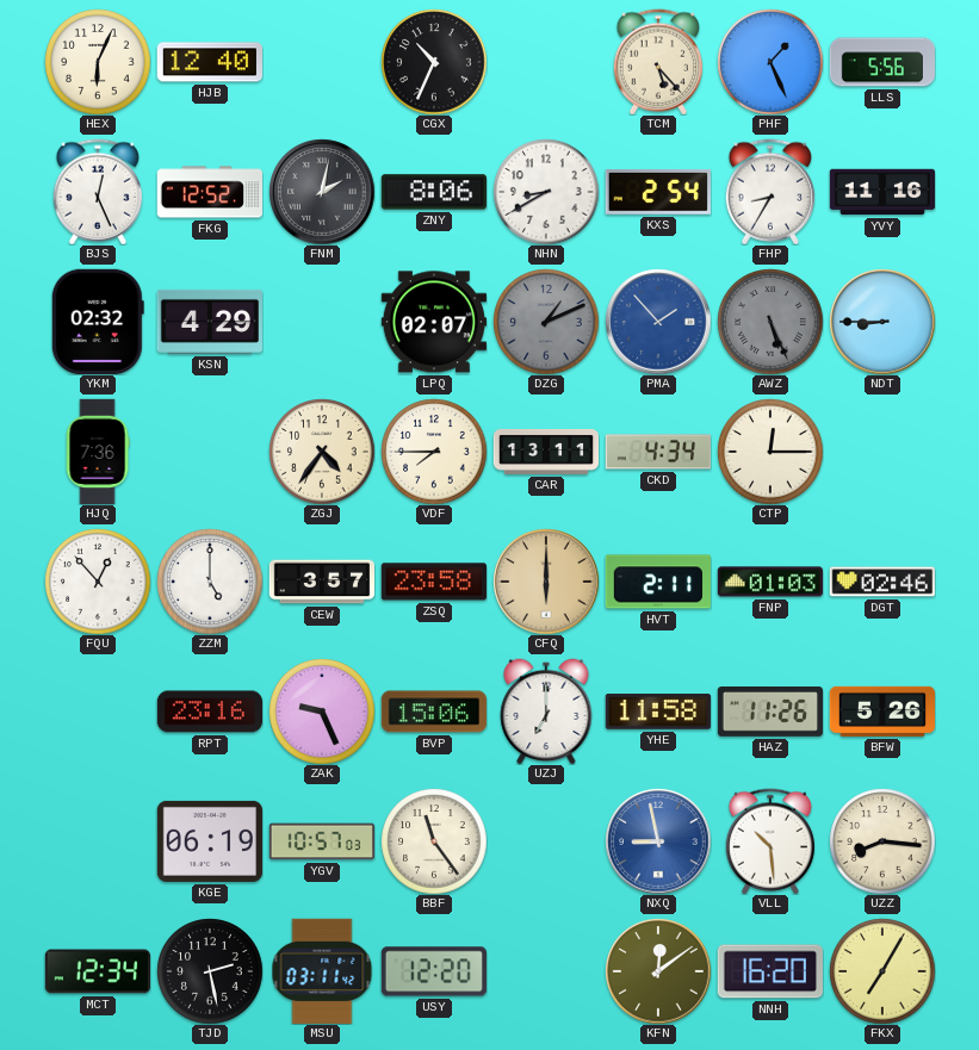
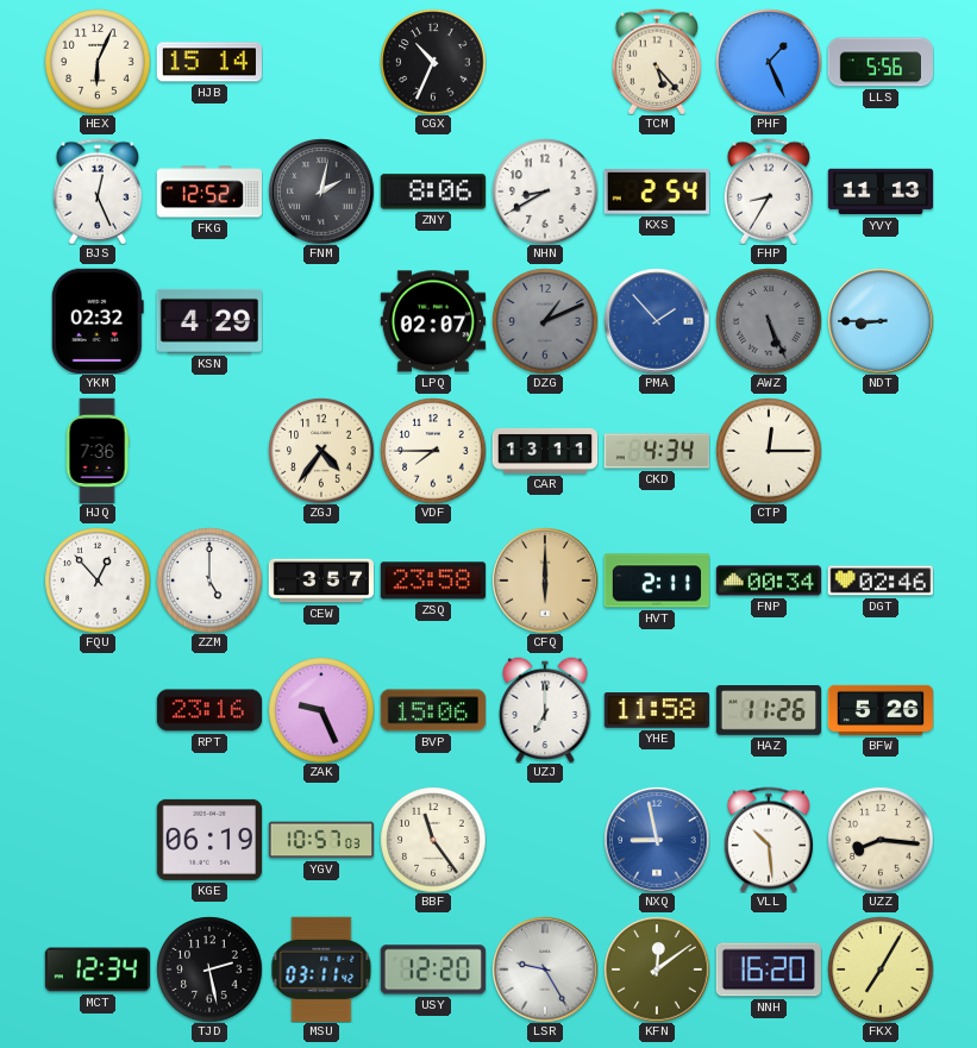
HJB: 12:40 -> 15:14
YVY: 11:16 -> 11:13
FNP: 01:03 -> 00:34
LSR: none -> 9:25
